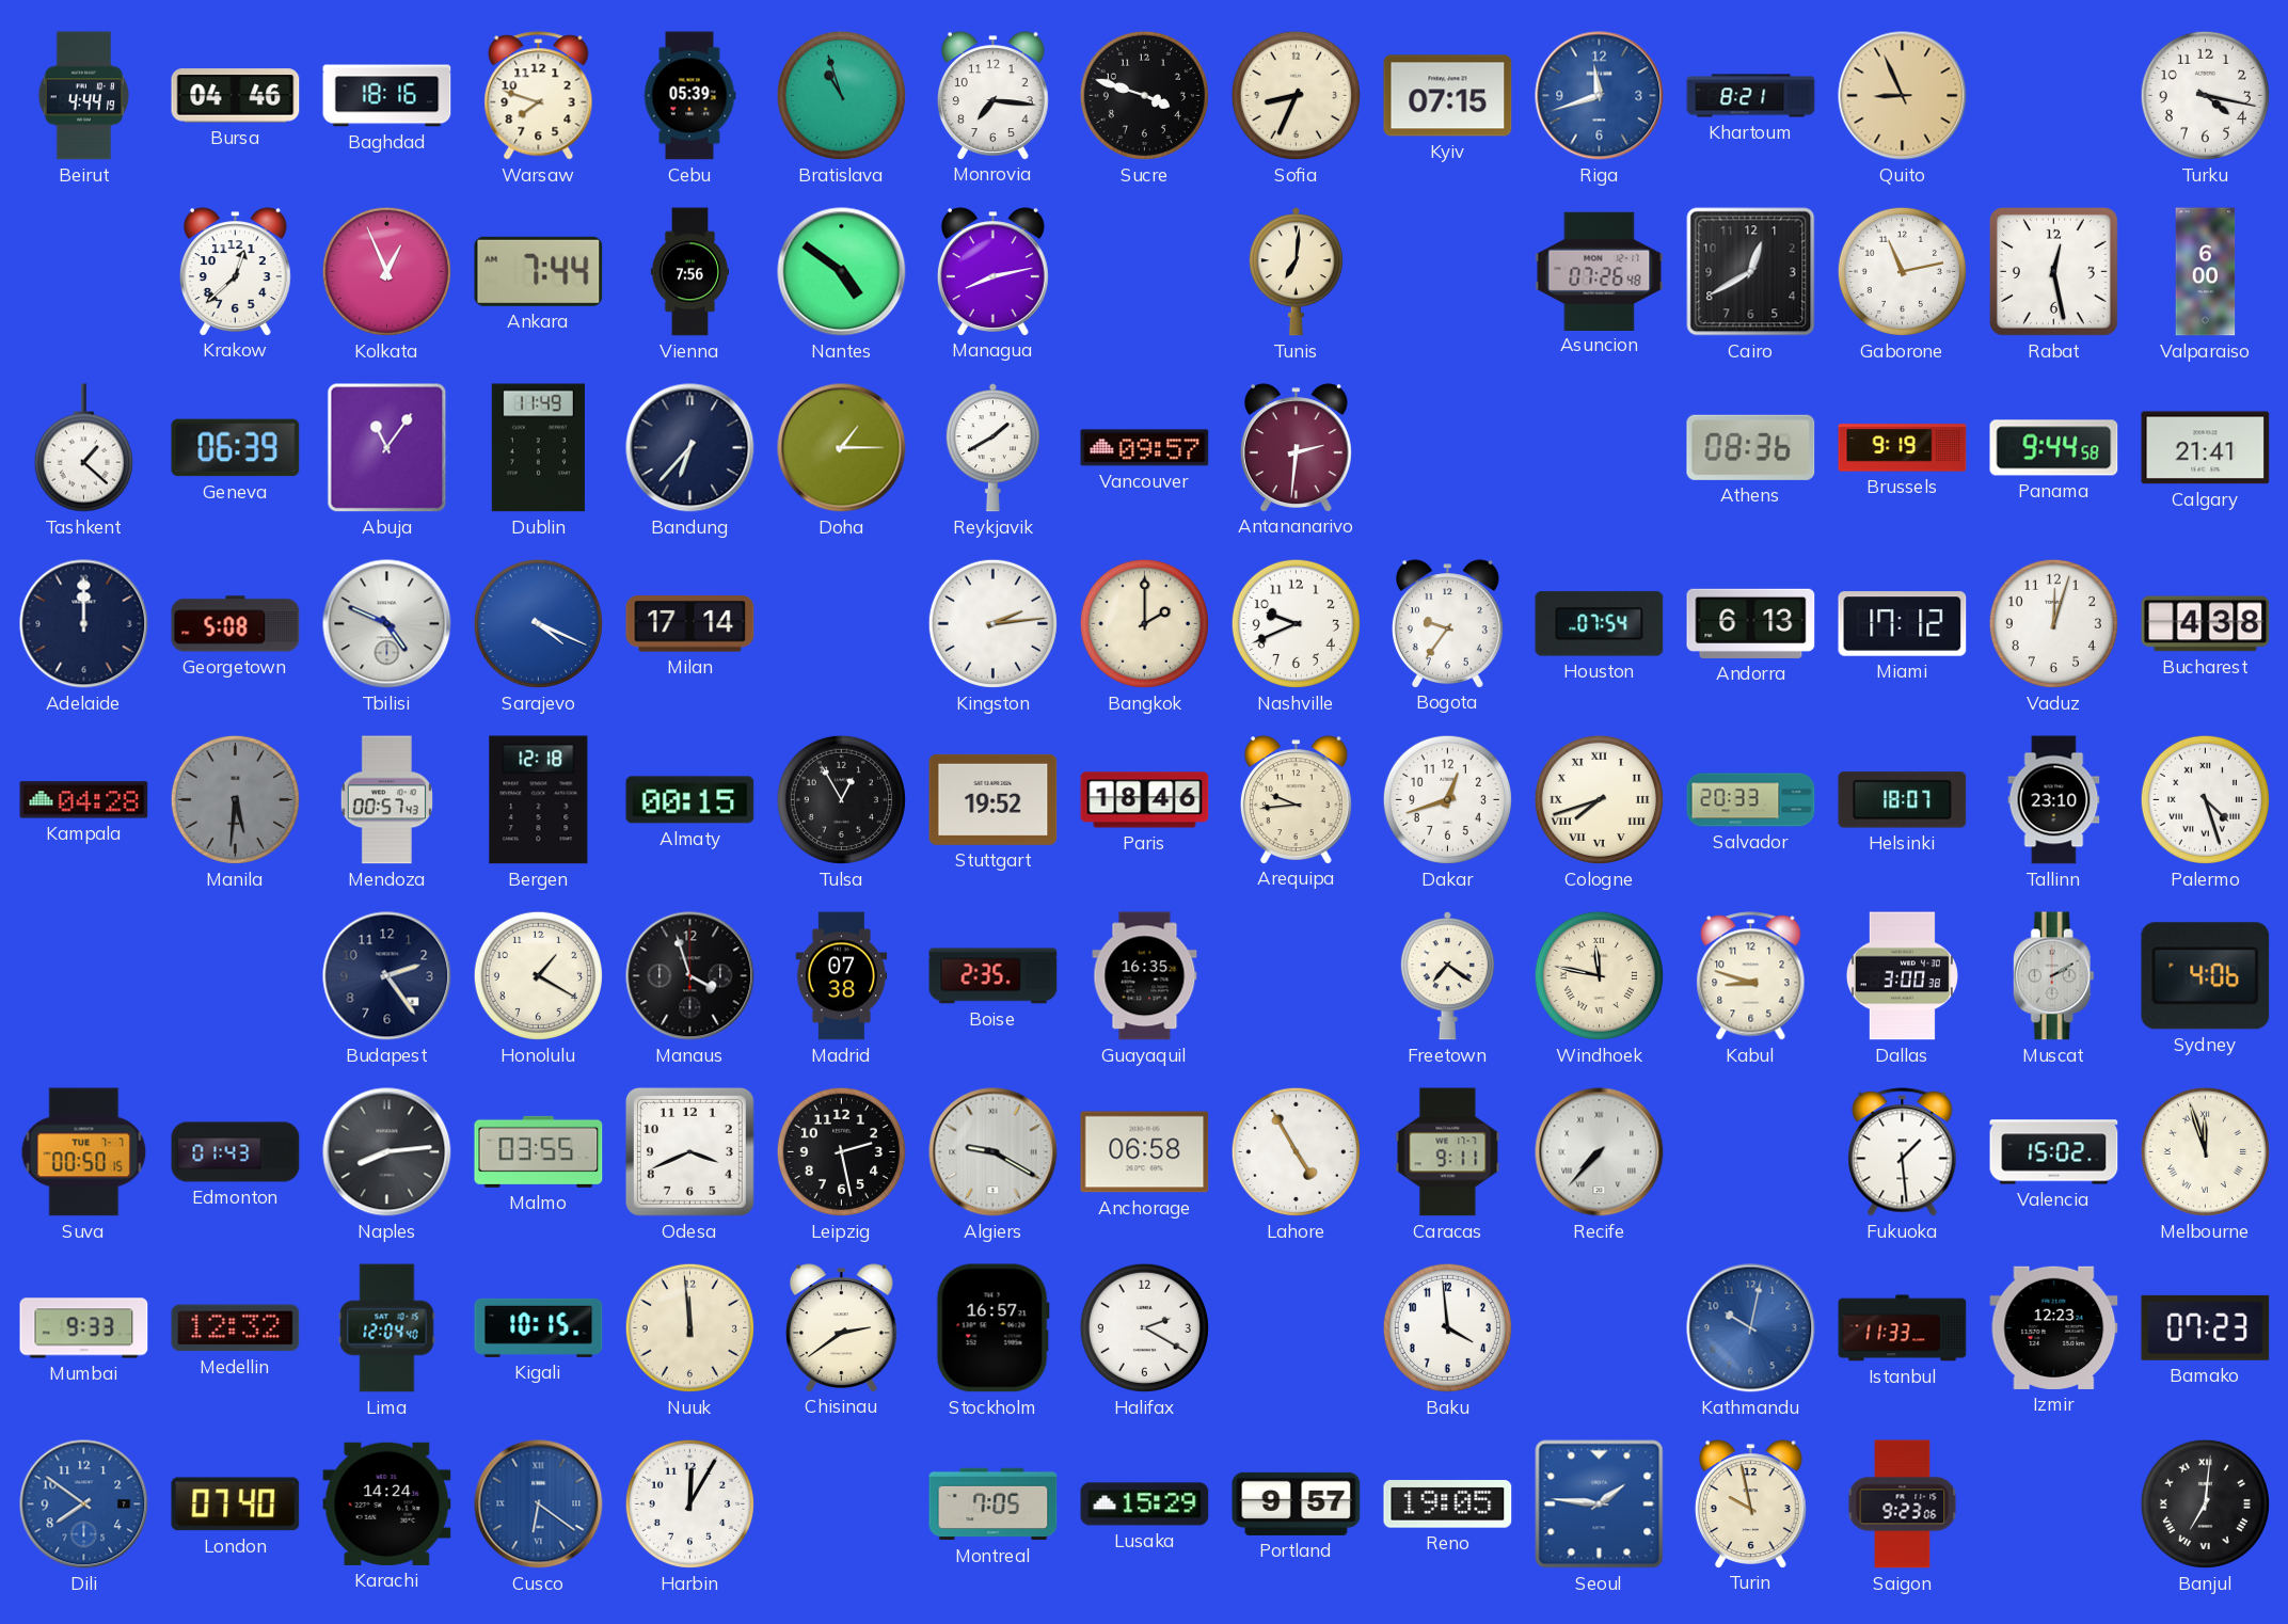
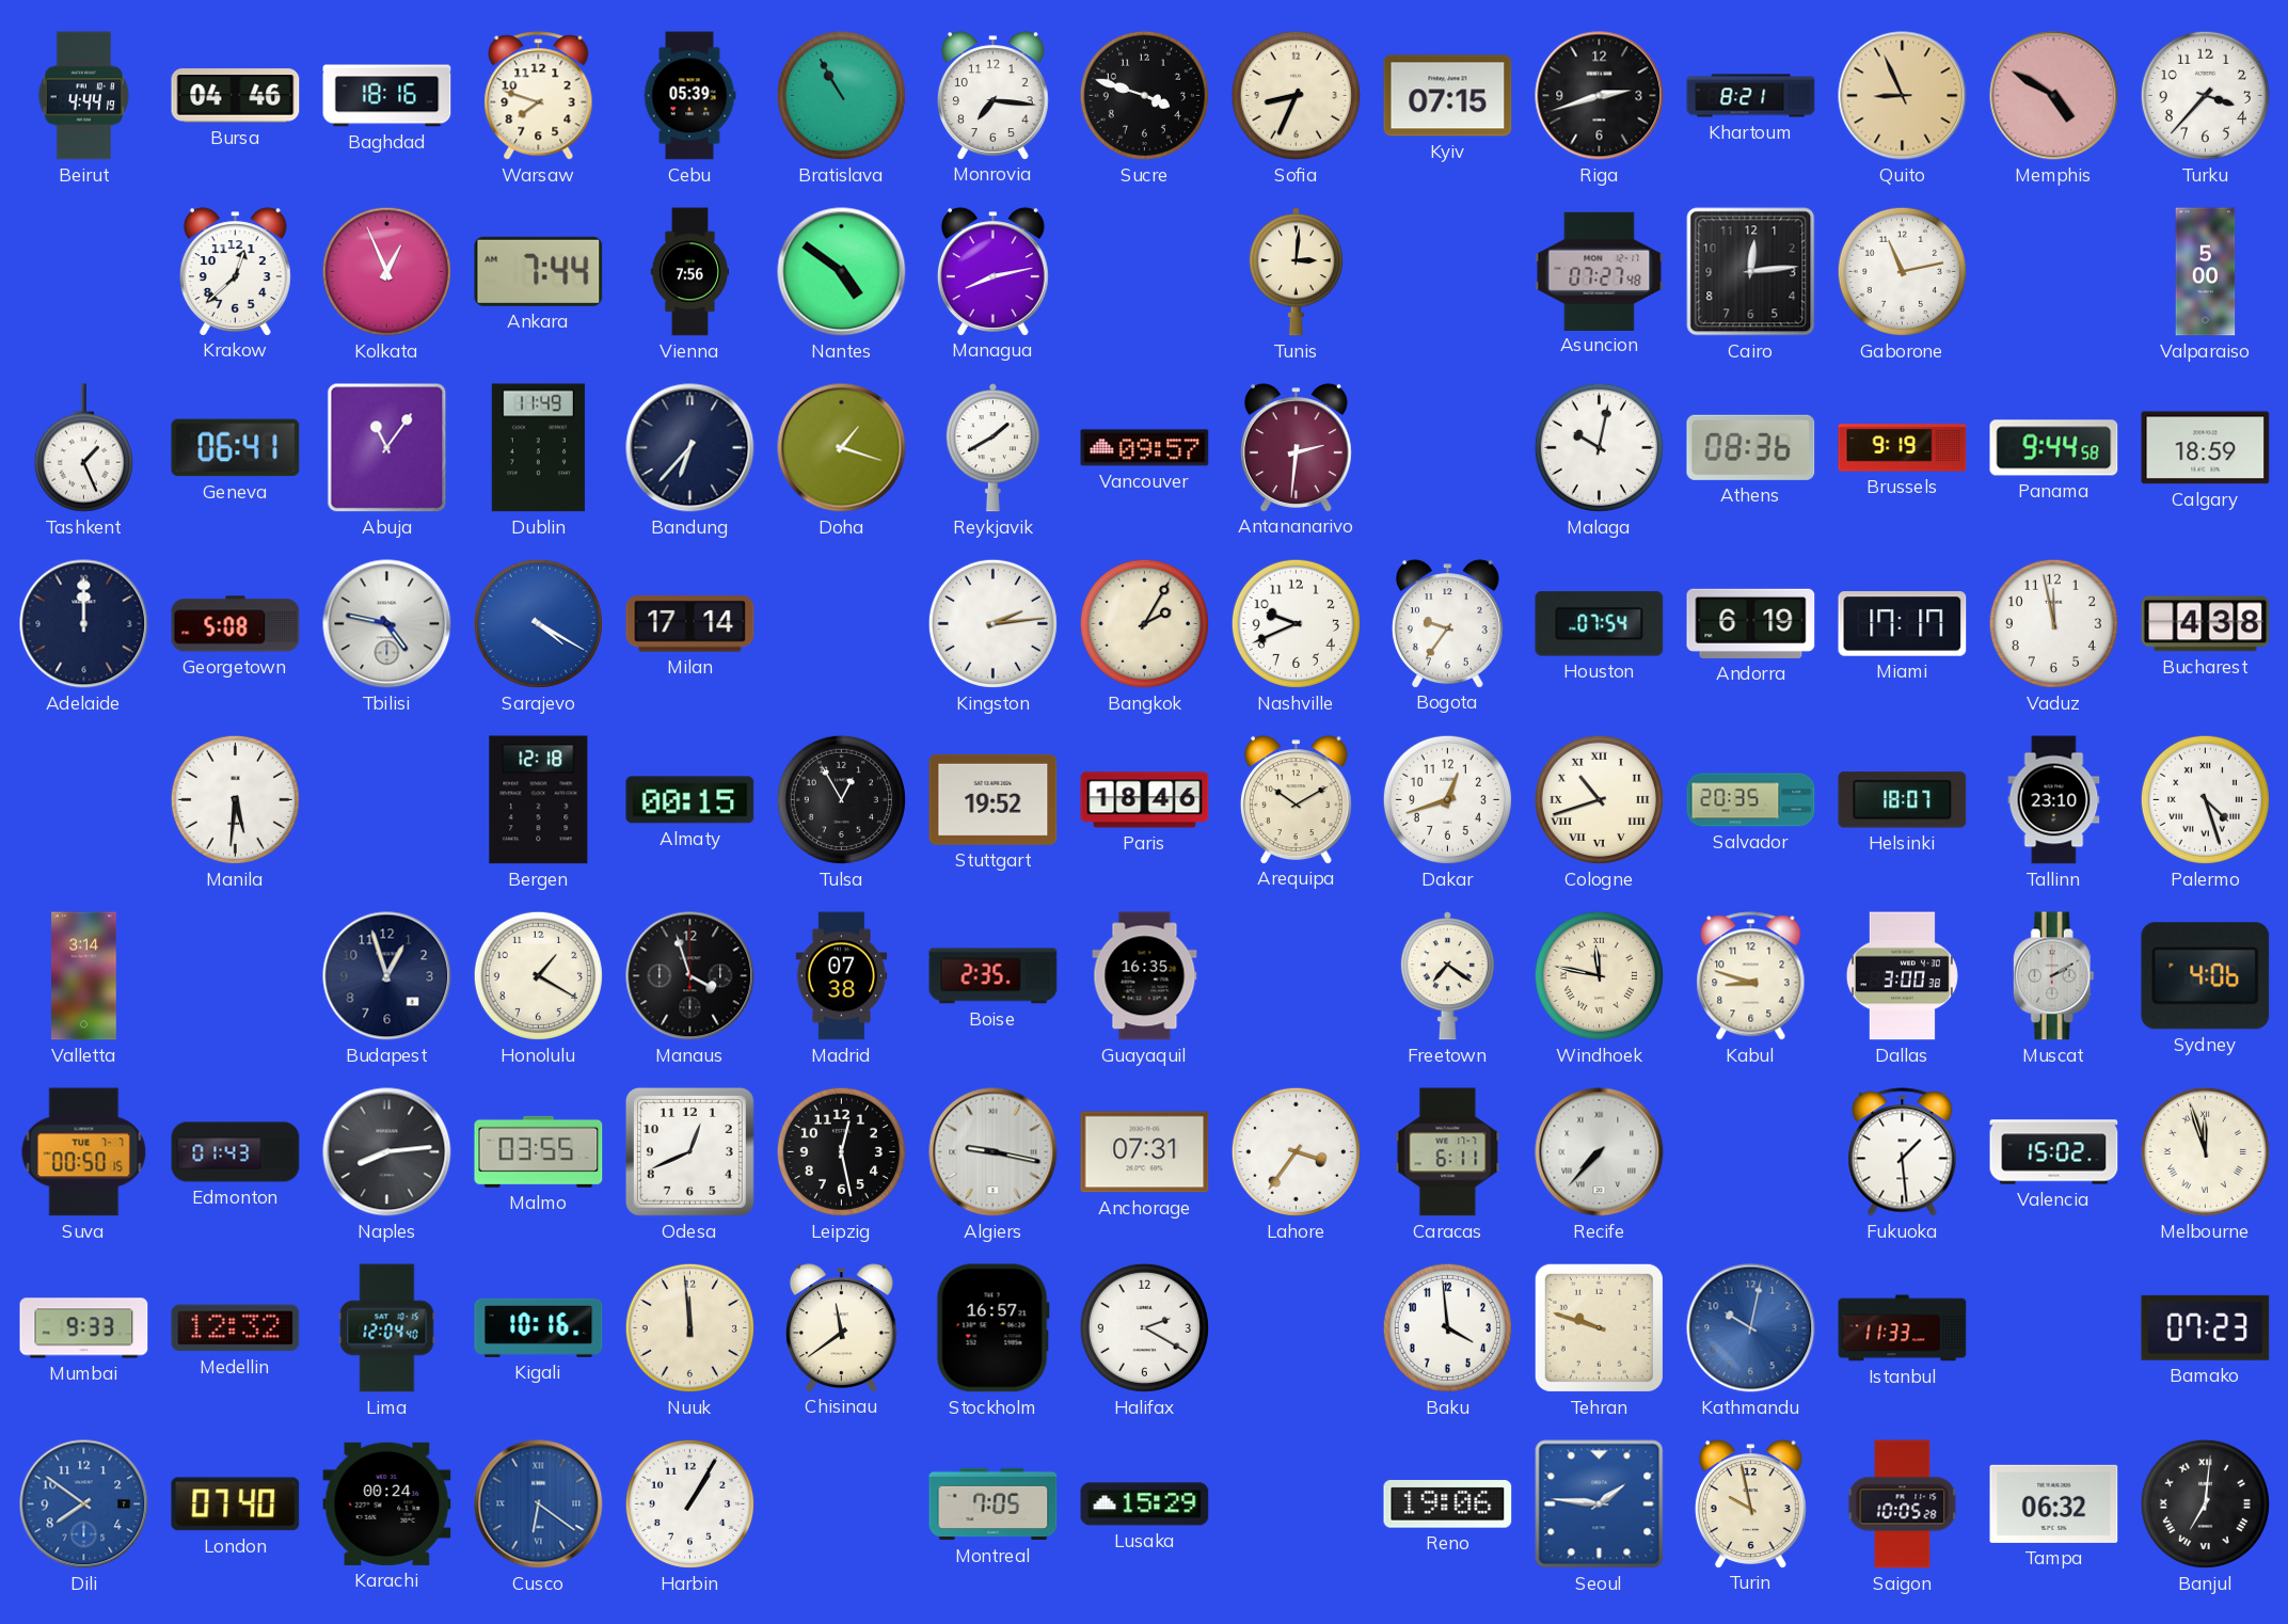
Bratislava: 10:57 -> 10:55
Riga: 11:42 -> 2:42
Riga dial: blue -> black
Memphis: none -> 4:50
Turku: 4:17 -> 3:37
Tunis: 7:01 -> 3:01
Asuncion: 07:26 -> 07:27
Cairo: 12:40 -> 12:14
Rabat: 12:28 -> none
Valparaiso: 6:00 -> 5:00
Tashkent: 1:22 -> 1:26
Geneva: 06:39 -> 06:41
Doha: 1:15 -> 1:18
Malaga: none -> 10:02
Calgary: 21:41 -> 18:59
Tbilisi: 4:49 -> 4:47
Sarajevo: 4:19 -> 4:20
Bangkok: 2:00 -> 2:05
Andorra: 6:13 -> 6:19
Miami: 17:12 -> 17:17
Vaduz: 12:03 -> 11:58
Kampala: 04:28 -> none
Manila dial: grey -> white
Mendoza: 00:57 -> none
Arequipa: 9:44 -> 10:10
Cologne: 7:42 -> 10:42
Salvador: 20:33 -> 20:35
Valletta: none -> 3:14
Budapest: 2:24 -> 12:57
Odesa: 3:41 -> 12:41
Leipzig: 2:28 -> 12:28
Algiers: 9:20 -> 9:17
Anchorage: 06:58 -> 07:31
Lahore: 4:55 -> 3:36
Caracas: 9:11 -> 6:11
Kigali: 10:15 -> 10:16
Chisinau: 2:39 -> 11:39
Tehran: none -> 9:48
Izmir: 12:23 -> none
Karachi: 14:24 -> 00:24
Harbin: 12:05 -> 1:05
Portland: 9:57 -> none
Reno: 19:05 -> 19:06
Saigon: 9:23 -> 10:05
Tampa: none -> 06:32
